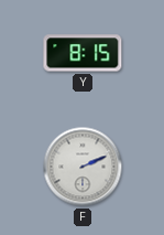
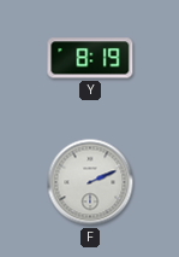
Y: 8:15 -> 8:19
